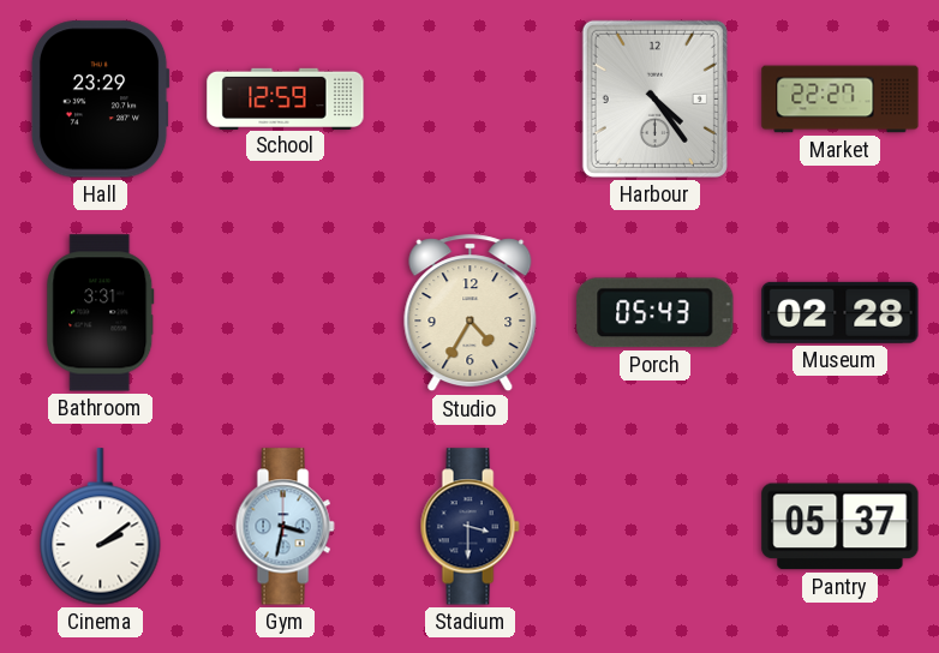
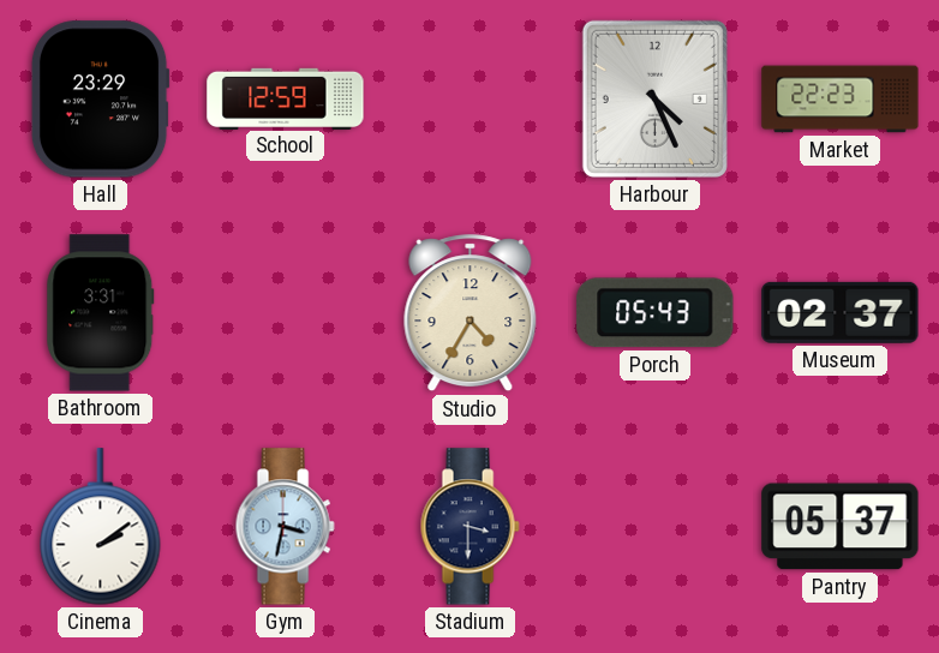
Harbour: 4:24 -> 4:26
Market: 22:27 -> 22:23
Museum: 02:28 -> 02:37
